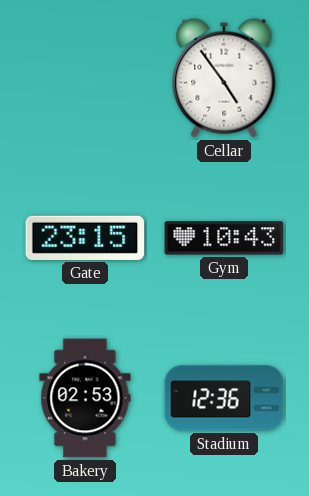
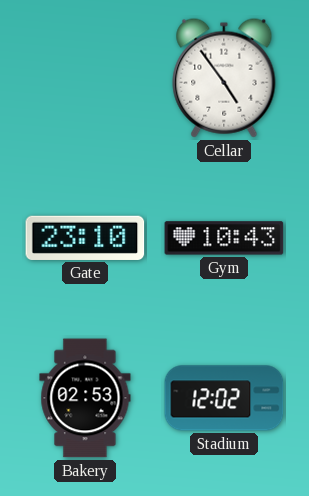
Gate: 23:15 -> 23:10
Stadium: 12:36 -> 12:02
